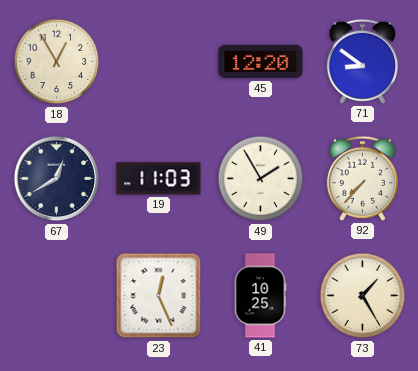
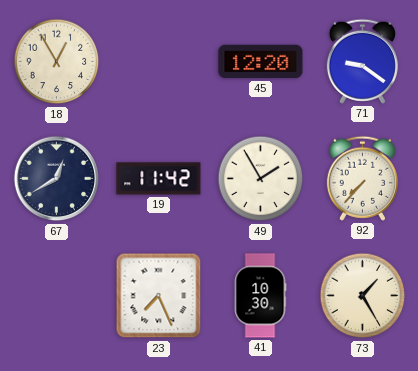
71: 8:51 -> 9:21
19: 11:03 -> 11:42
23: 12:26 -> 7:26
41: 10:25 -> 10:30
